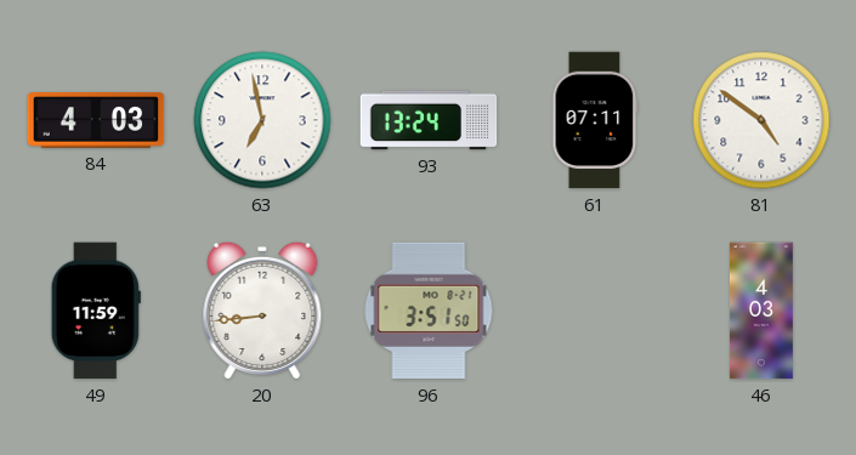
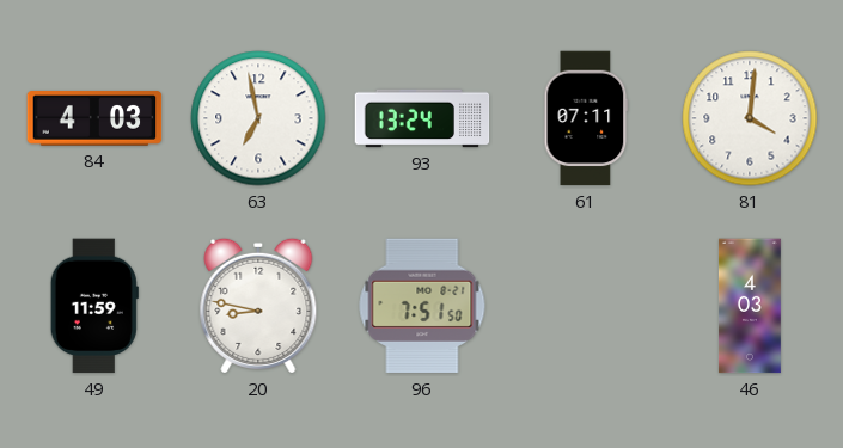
81: 4:51 -> 4:01
20: 8:44 -> 8:47
96: 3:51 -> 7:51
